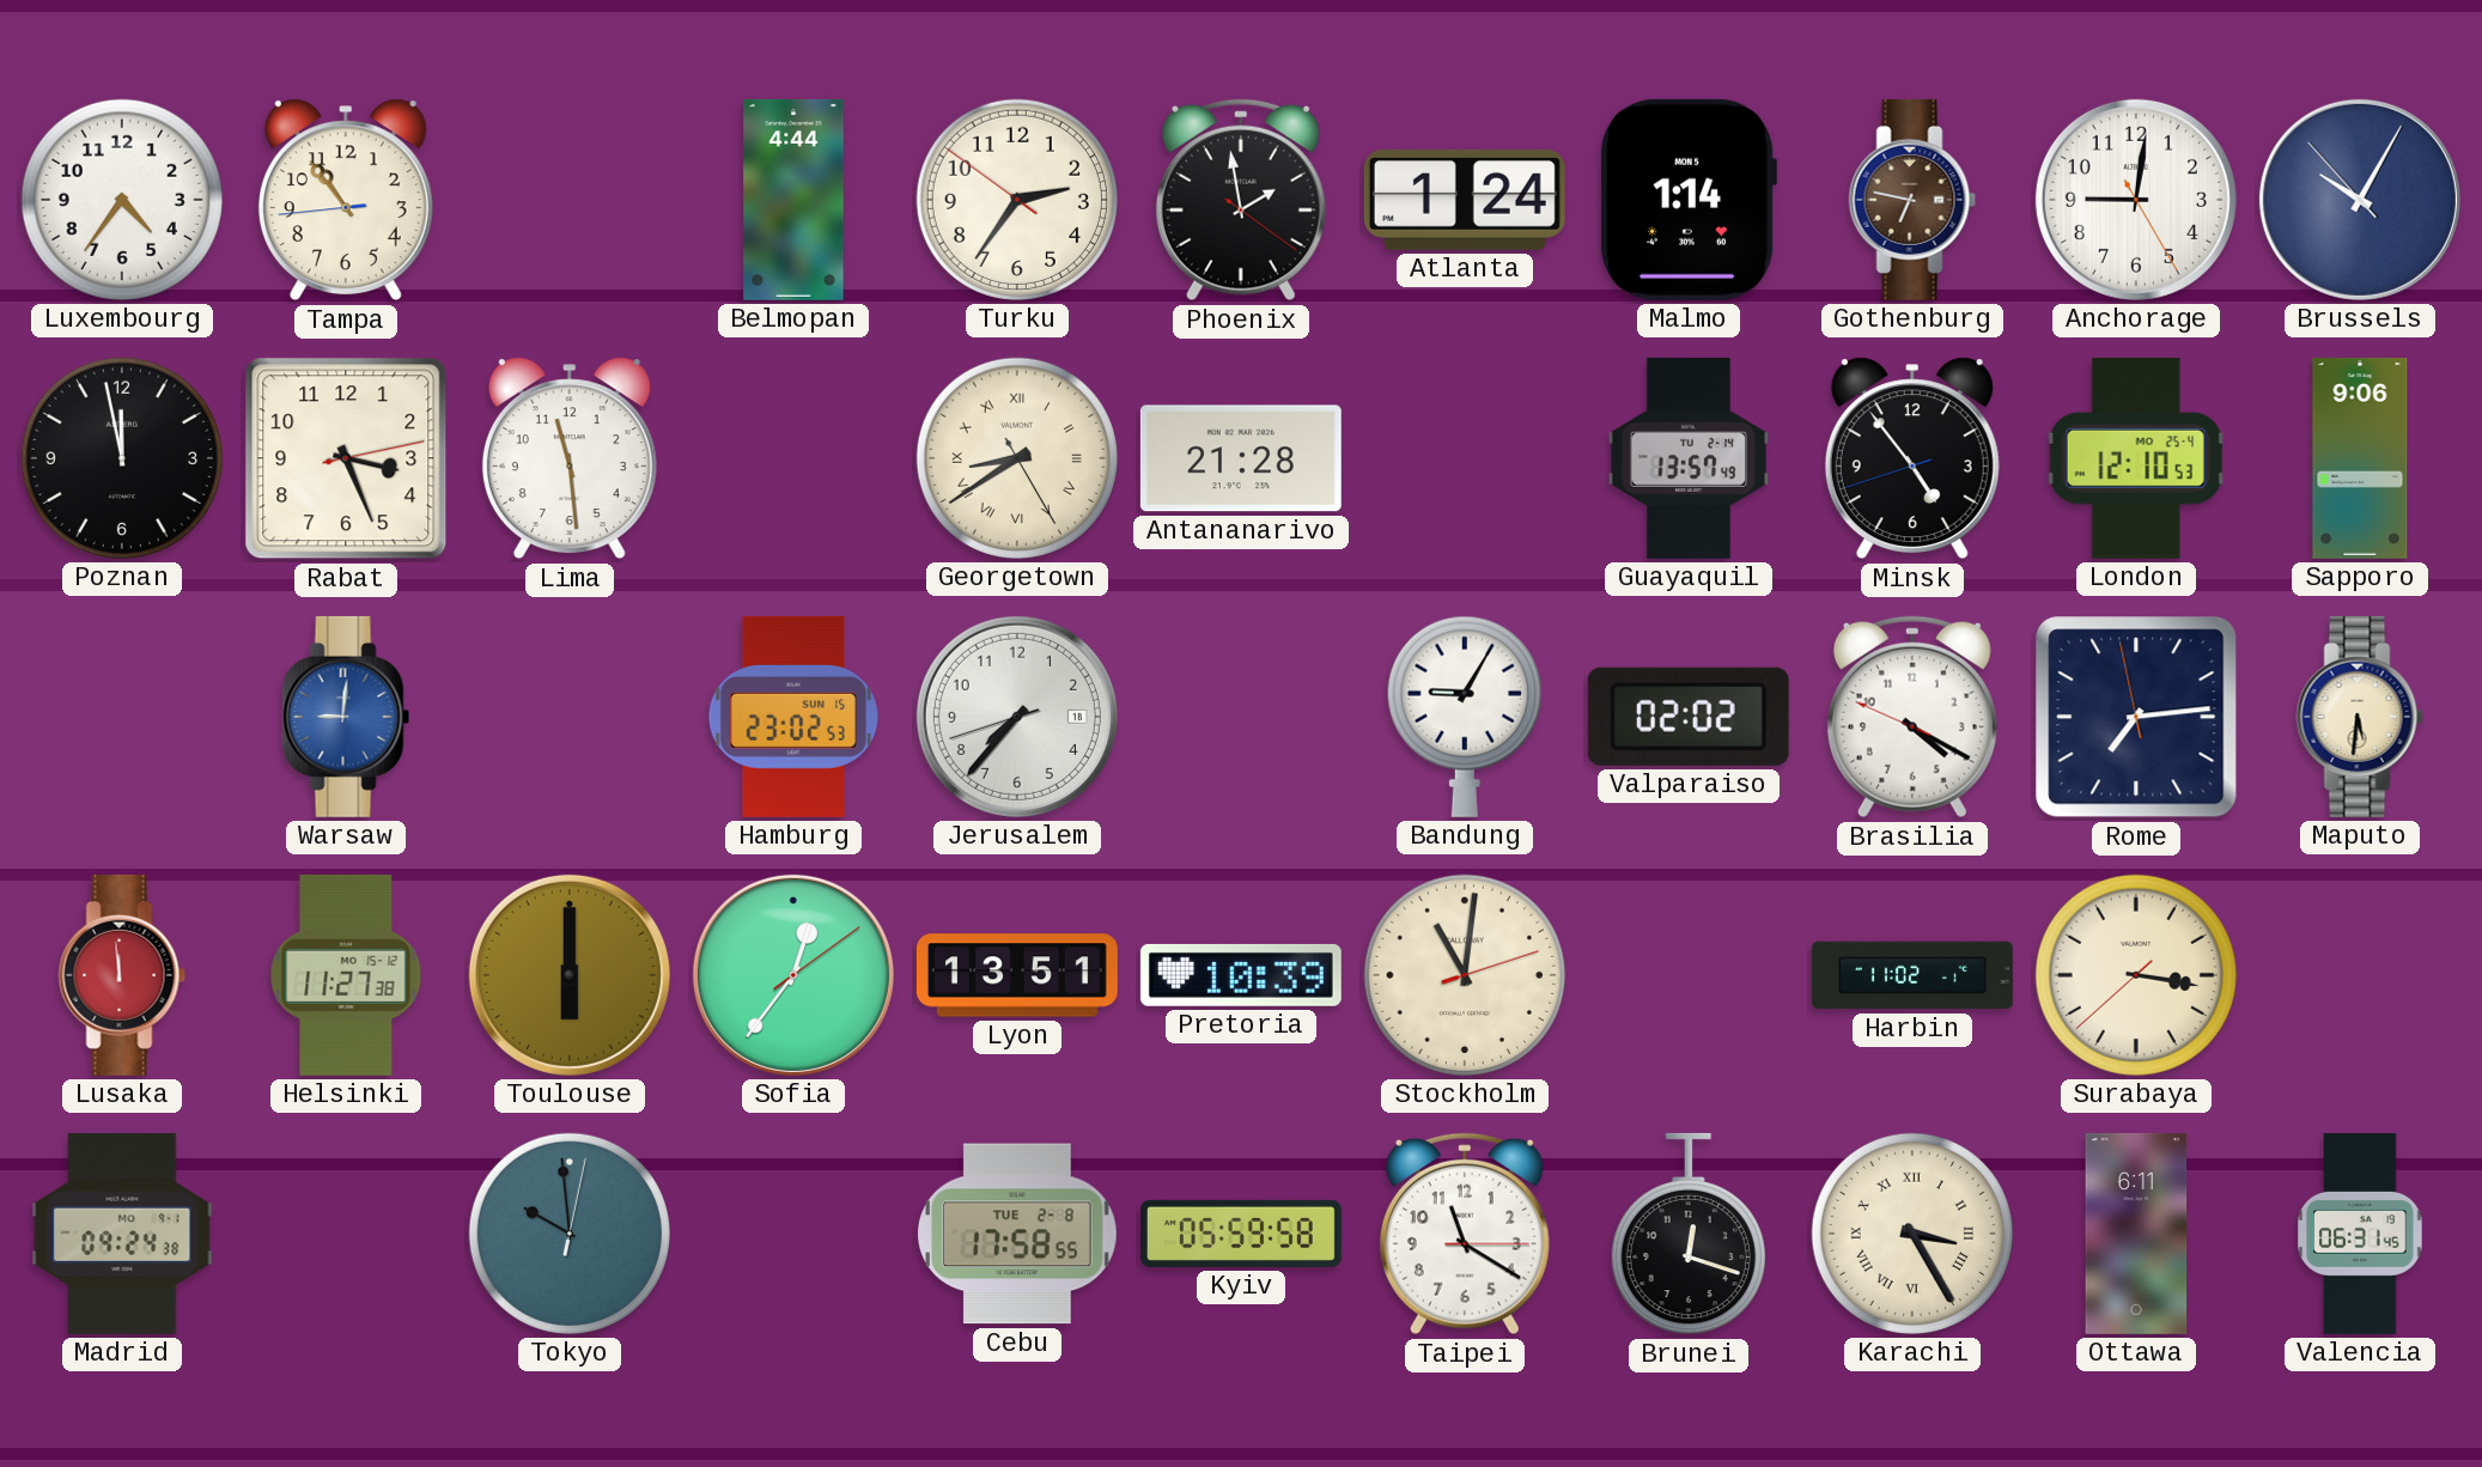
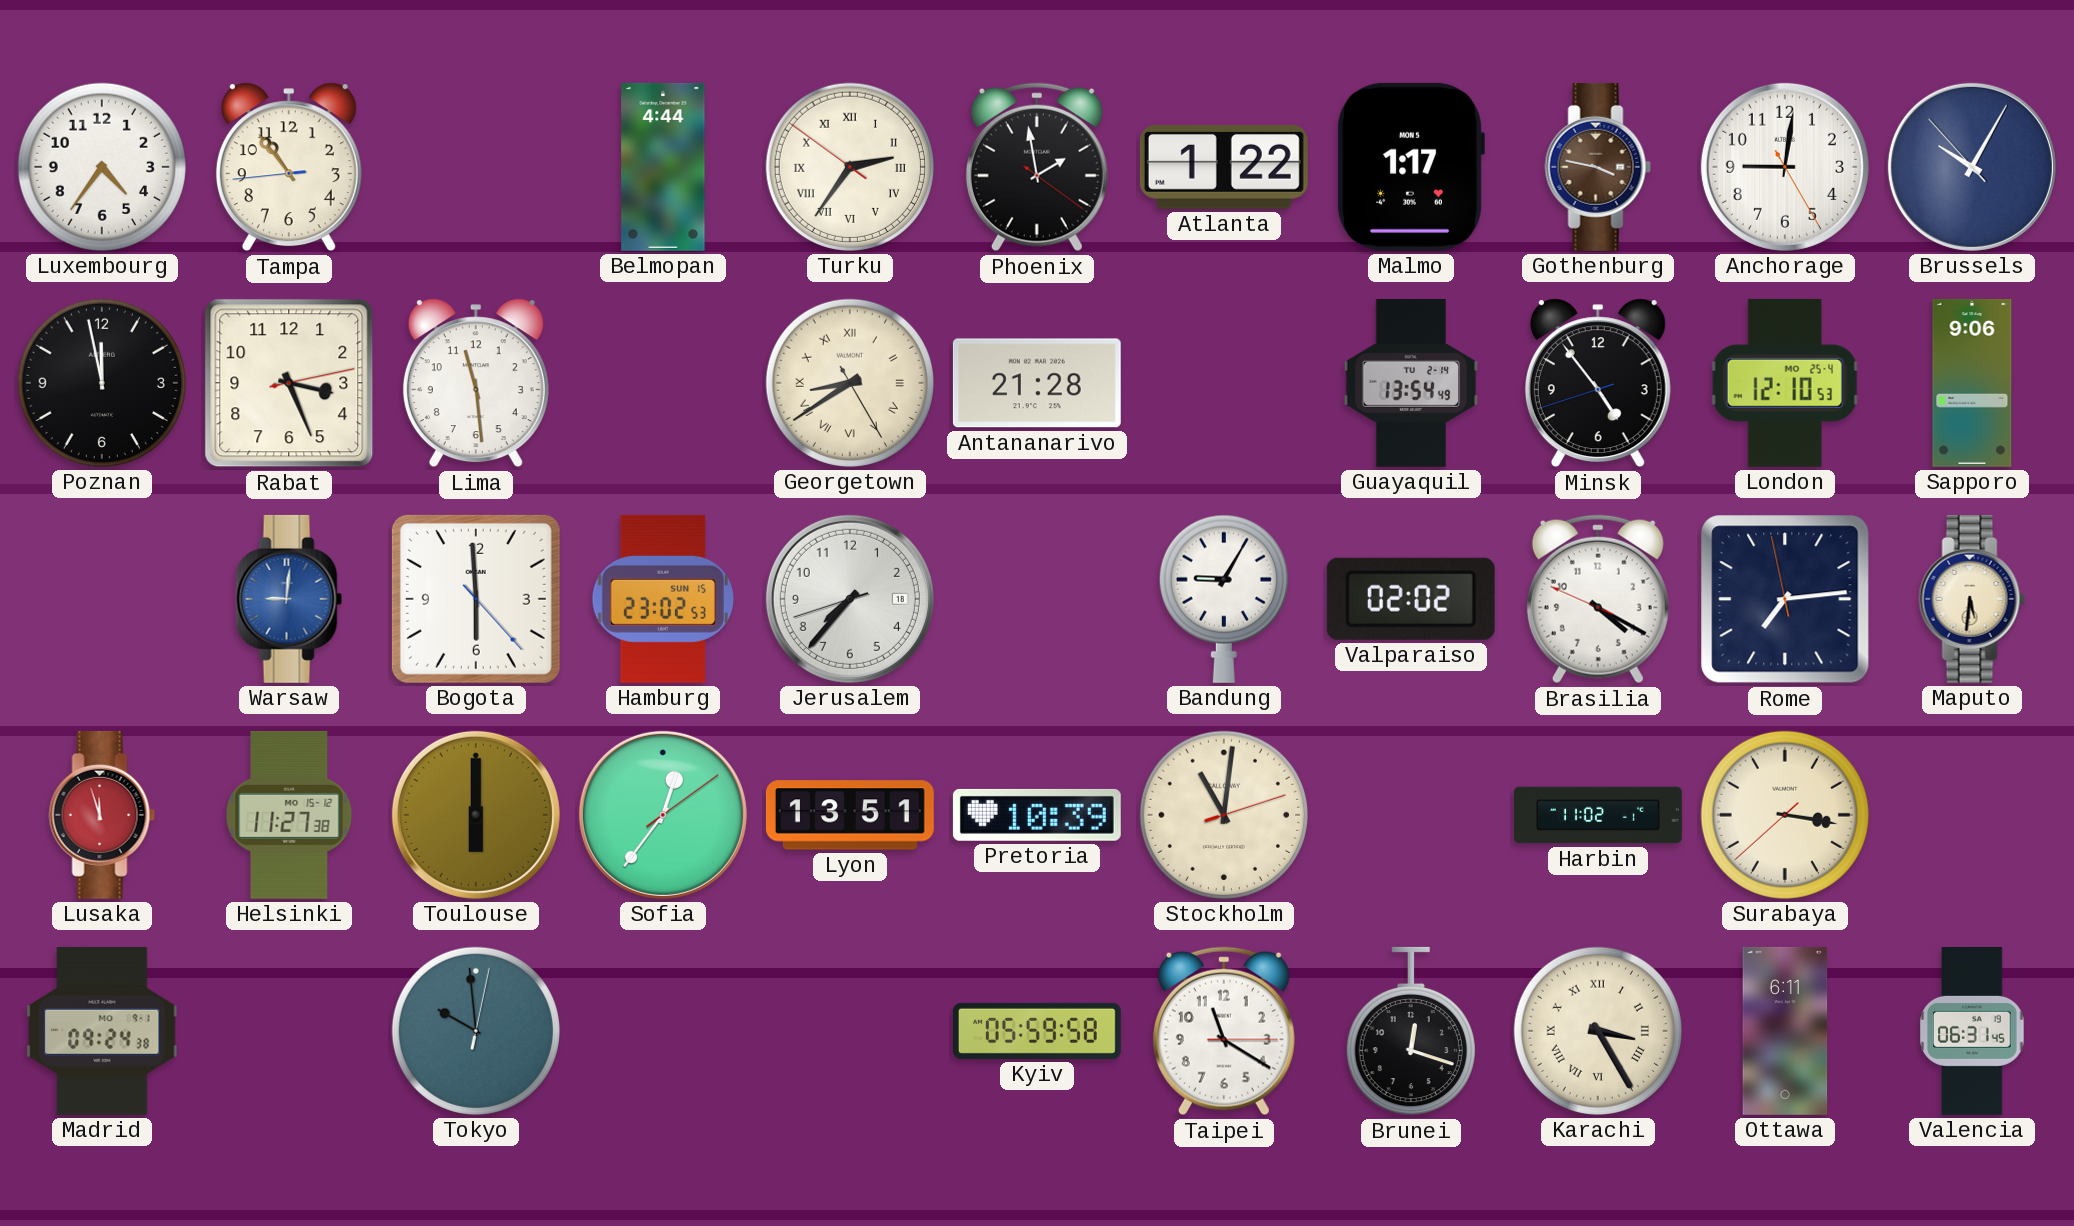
Turku numerals: Arabic -> Roman
Atlanta: 1:24 -> 1:22
Malmo: 1:14 -> 1:17
Gothenburg: 6:47 -> 3:47
Guayaquil: 13:57 -> 13:54
Bogota: none -> 5:59
Lusaka: 11:59 -> 11:57
Cebu: 17:58 -> none
